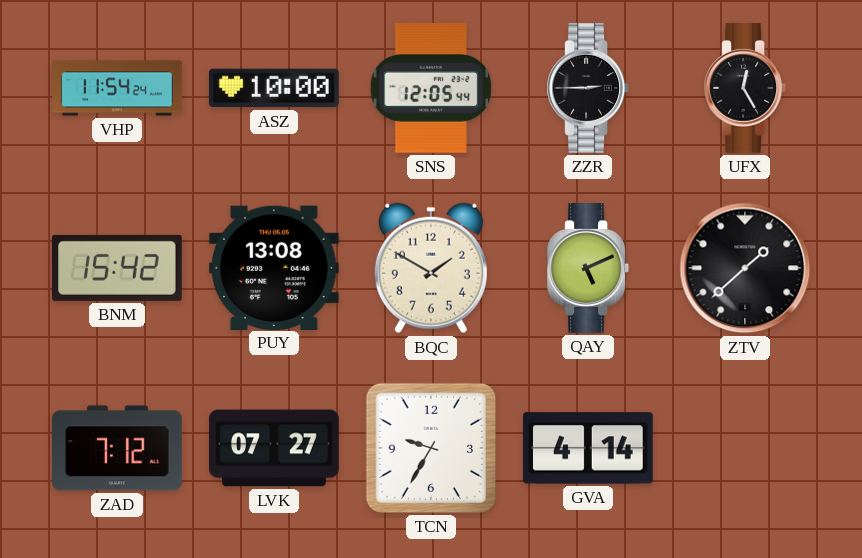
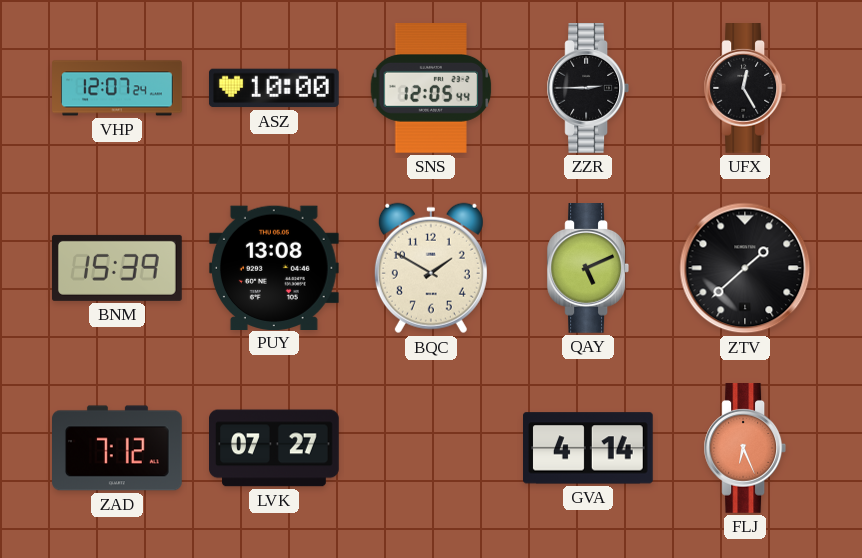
VHP: 11:54 -> 12:07
BNM: 15:42 -> 15:39
TCN: 9:35 -> none
FLJ: none -> 6:26
